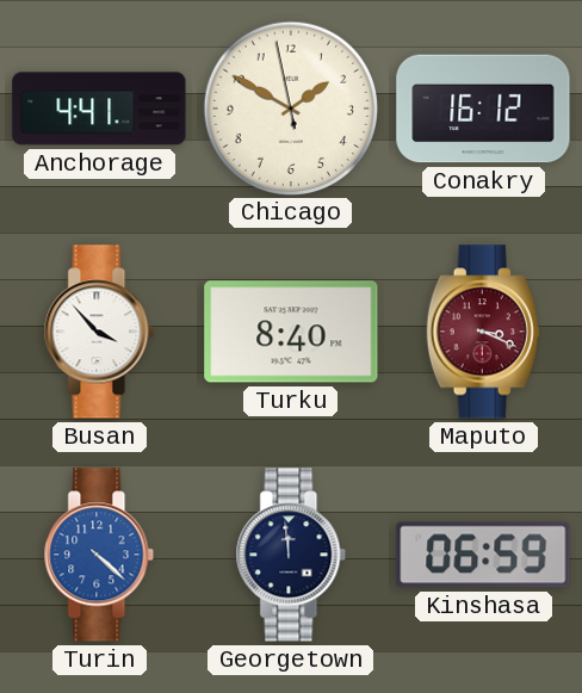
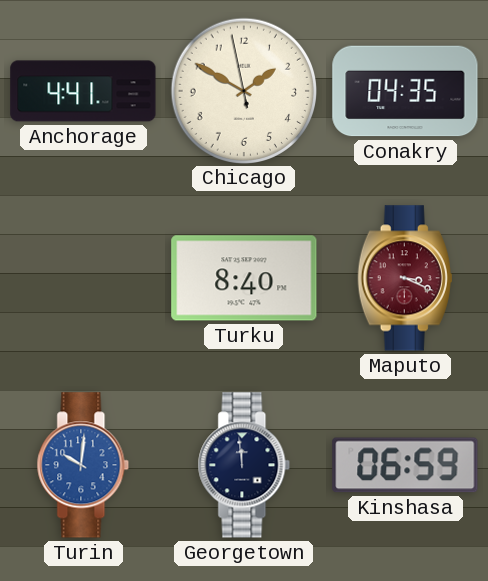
Conakry: 16:12 -> 04:35
Busan: 3:53 -> none
Turin: 4:22 -> 10:01
